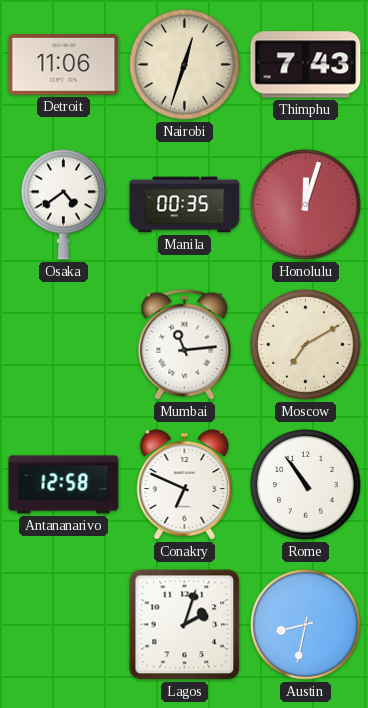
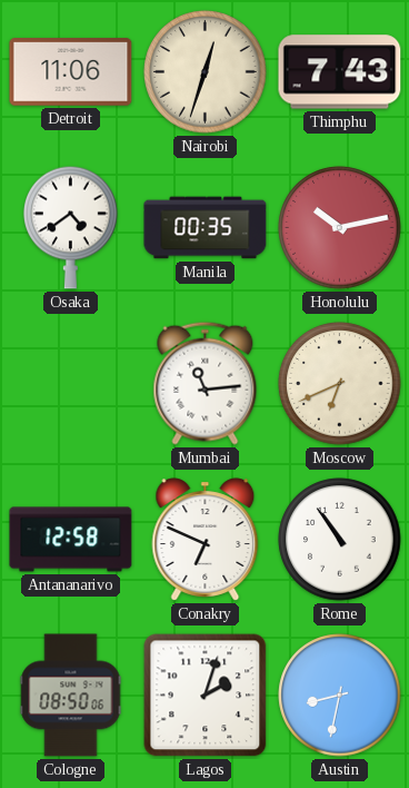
Honolulu: 12:03 -> 10:13
Moscow: 7:10 -> 6:41
Cologne: none -> 08:50
